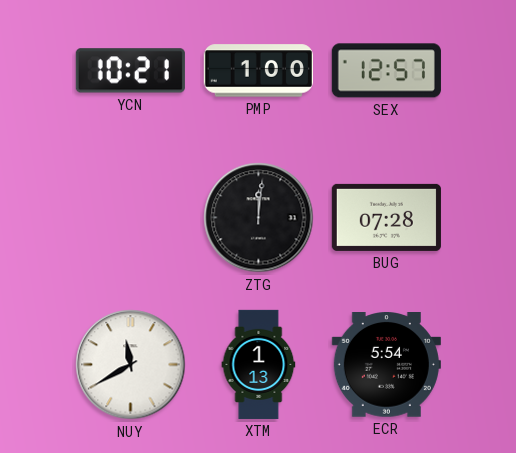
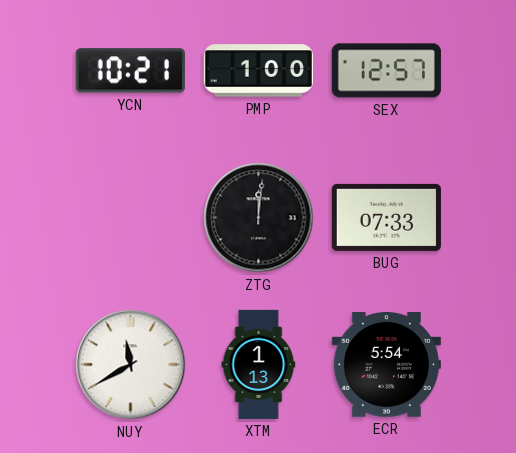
BUG: 07:28 -> 07:33
